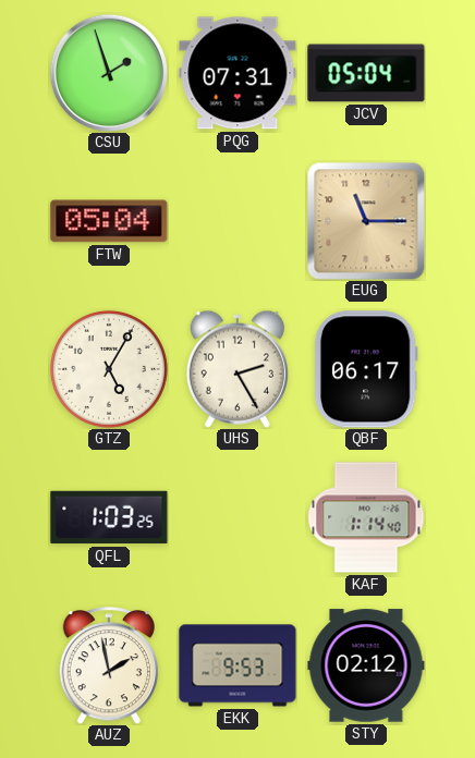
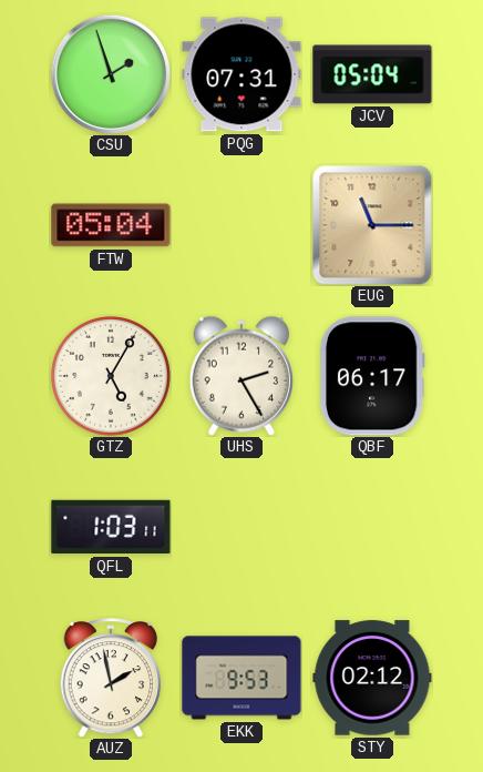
QFL: 1:03:25 -> 1:03:11
KAF: 1:14 -> none
